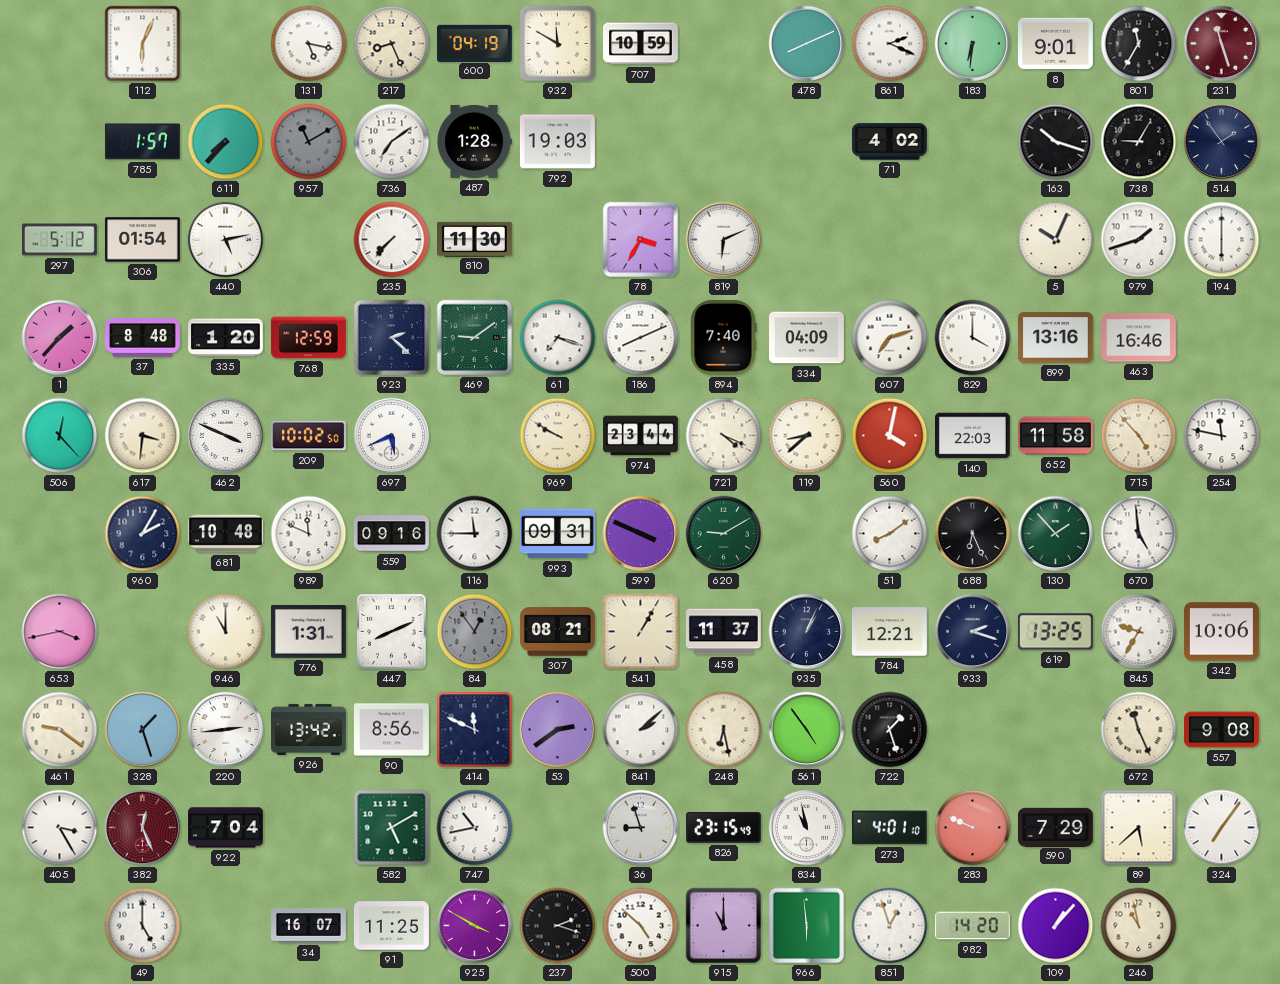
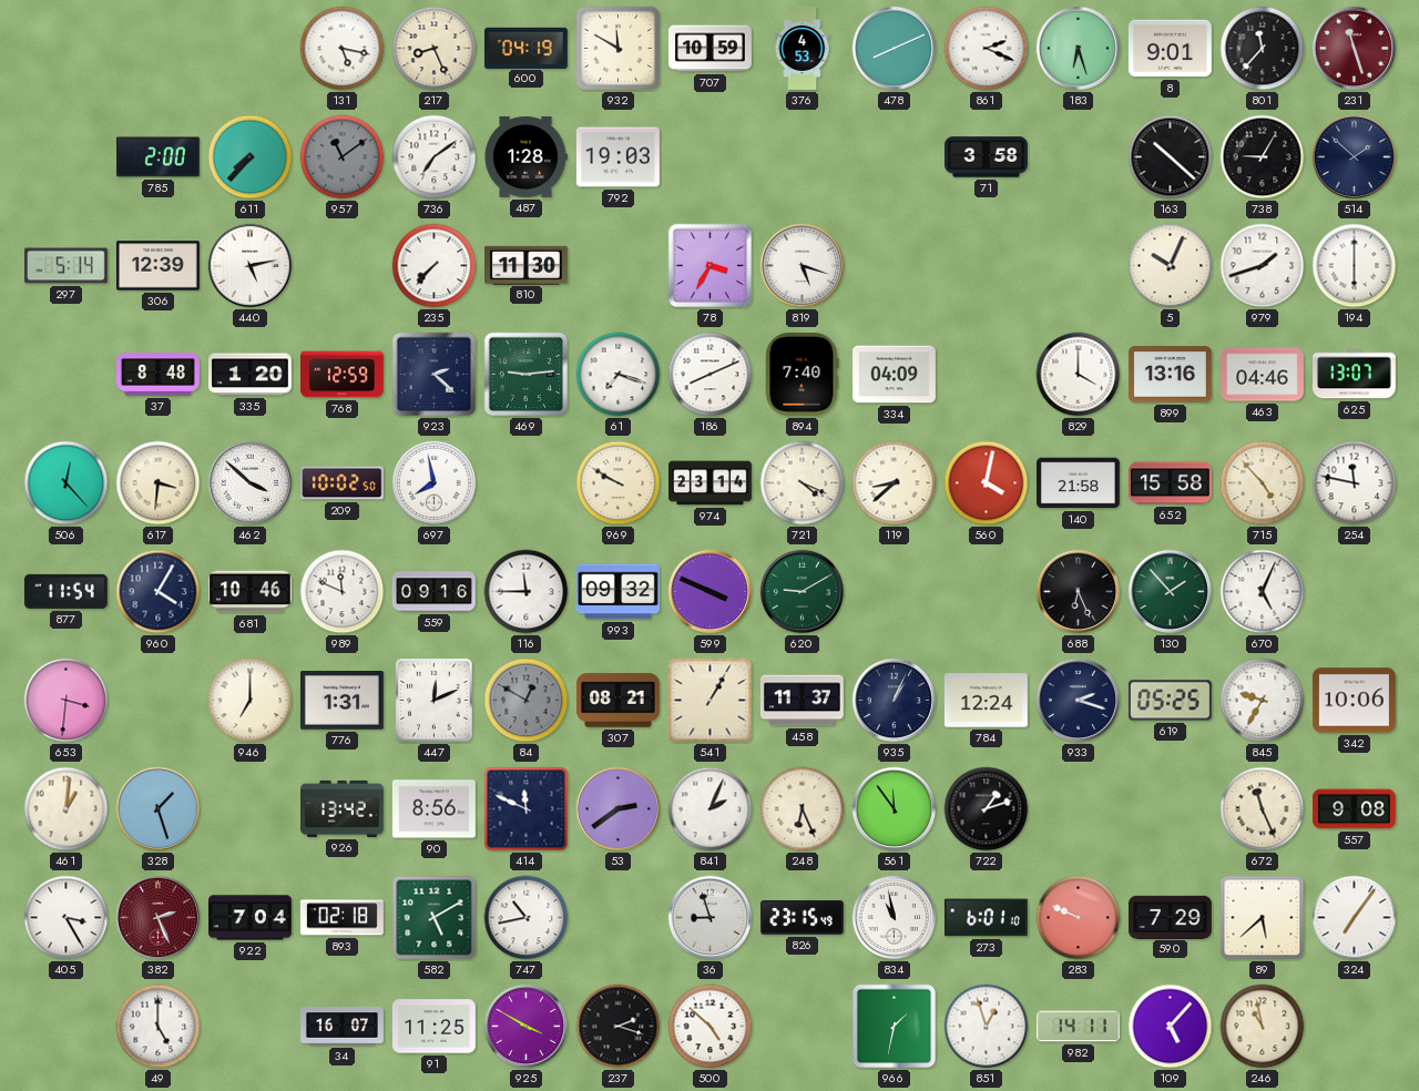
112: 6:04 -> none
376: none -> 4:53
183: 6:31 -> 6:27
801: 11:35 -> 11:37
785: 1:57 -> 2:00
957: 11:10 -> 11:09
71: 4:02 -> 3:58
163: 10:18 -> 10:22
514: 1:54 -> 1:52
297: 5:12 -> 5:14
306: 01:54 -> 12:39
819: 6:11 -> 5:18
1: 1:37 -> none
469: 9:09 -> 9:14
607: 7:12 -> none
463: 16:46 -> 04:46
625: none -> 13:07
462: 3:49 -> 3:52
697: 5:41 -> 7:58
974: 23:44 -> 23:14
140: 22:03 -> 21:58
652: 11:58 -> 15:58
877: none -> 11:54
960: 2:05 -> 4:05
681: 10:48 -> 10:46
993: 09:31 -> 09:32
51: 8:09 -> none
670: 4:59 -> 5:04
653: 3:43 -> 3:31
946: 11:00 -> 7:00
447: 8:11 -> 12:11
84: 12:54 -> 12:50
784: 12:21 -> 12:24
619: 13:25 -> 05:25
461: 9:21 -> 1:01
220: 2:44 -> none
841: 2:08 -> 2:04
248: 6:28 -> 6:26
561: 4:54 -> 11:54
722: 1:27 -> 1:12
382: 12:26 -> 2:26
893: none -> 02:18
273: 4:01 -> 6:01
915: 11:00 -> none
966: 5:59 -> 1:32
982: 14:20 -> 14:11
109: 1:07 -> 5:07
